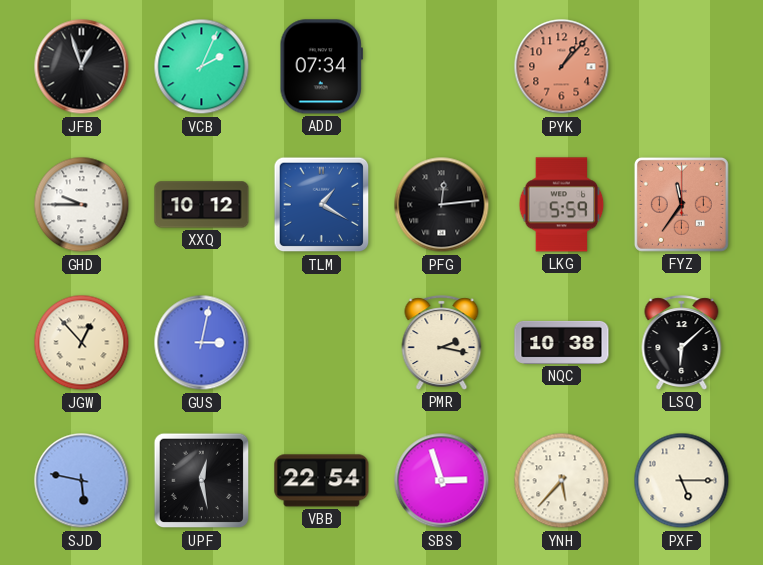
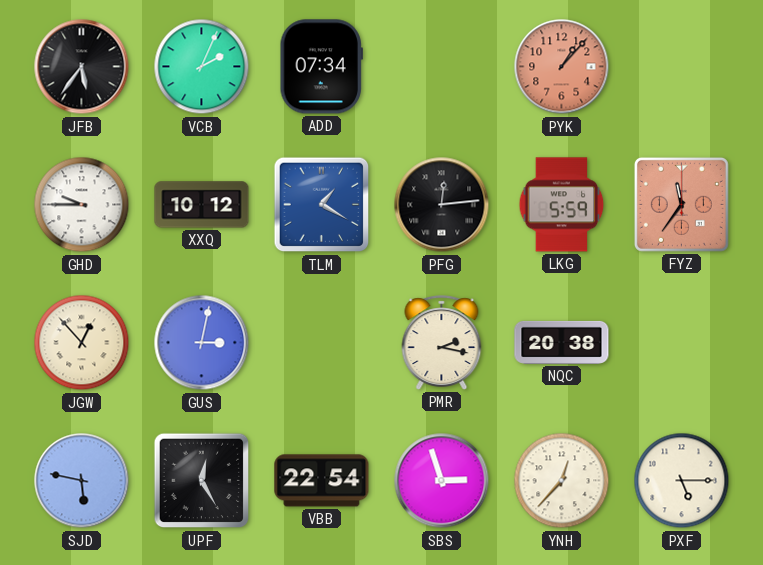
JFB: 12:57 -> 5:36
NQC: 10:38 -> 20:38
LSQ: 6:08 -> none
UPF: 12:28 -> 12:25
YNH: 5:37 -> 12:37
